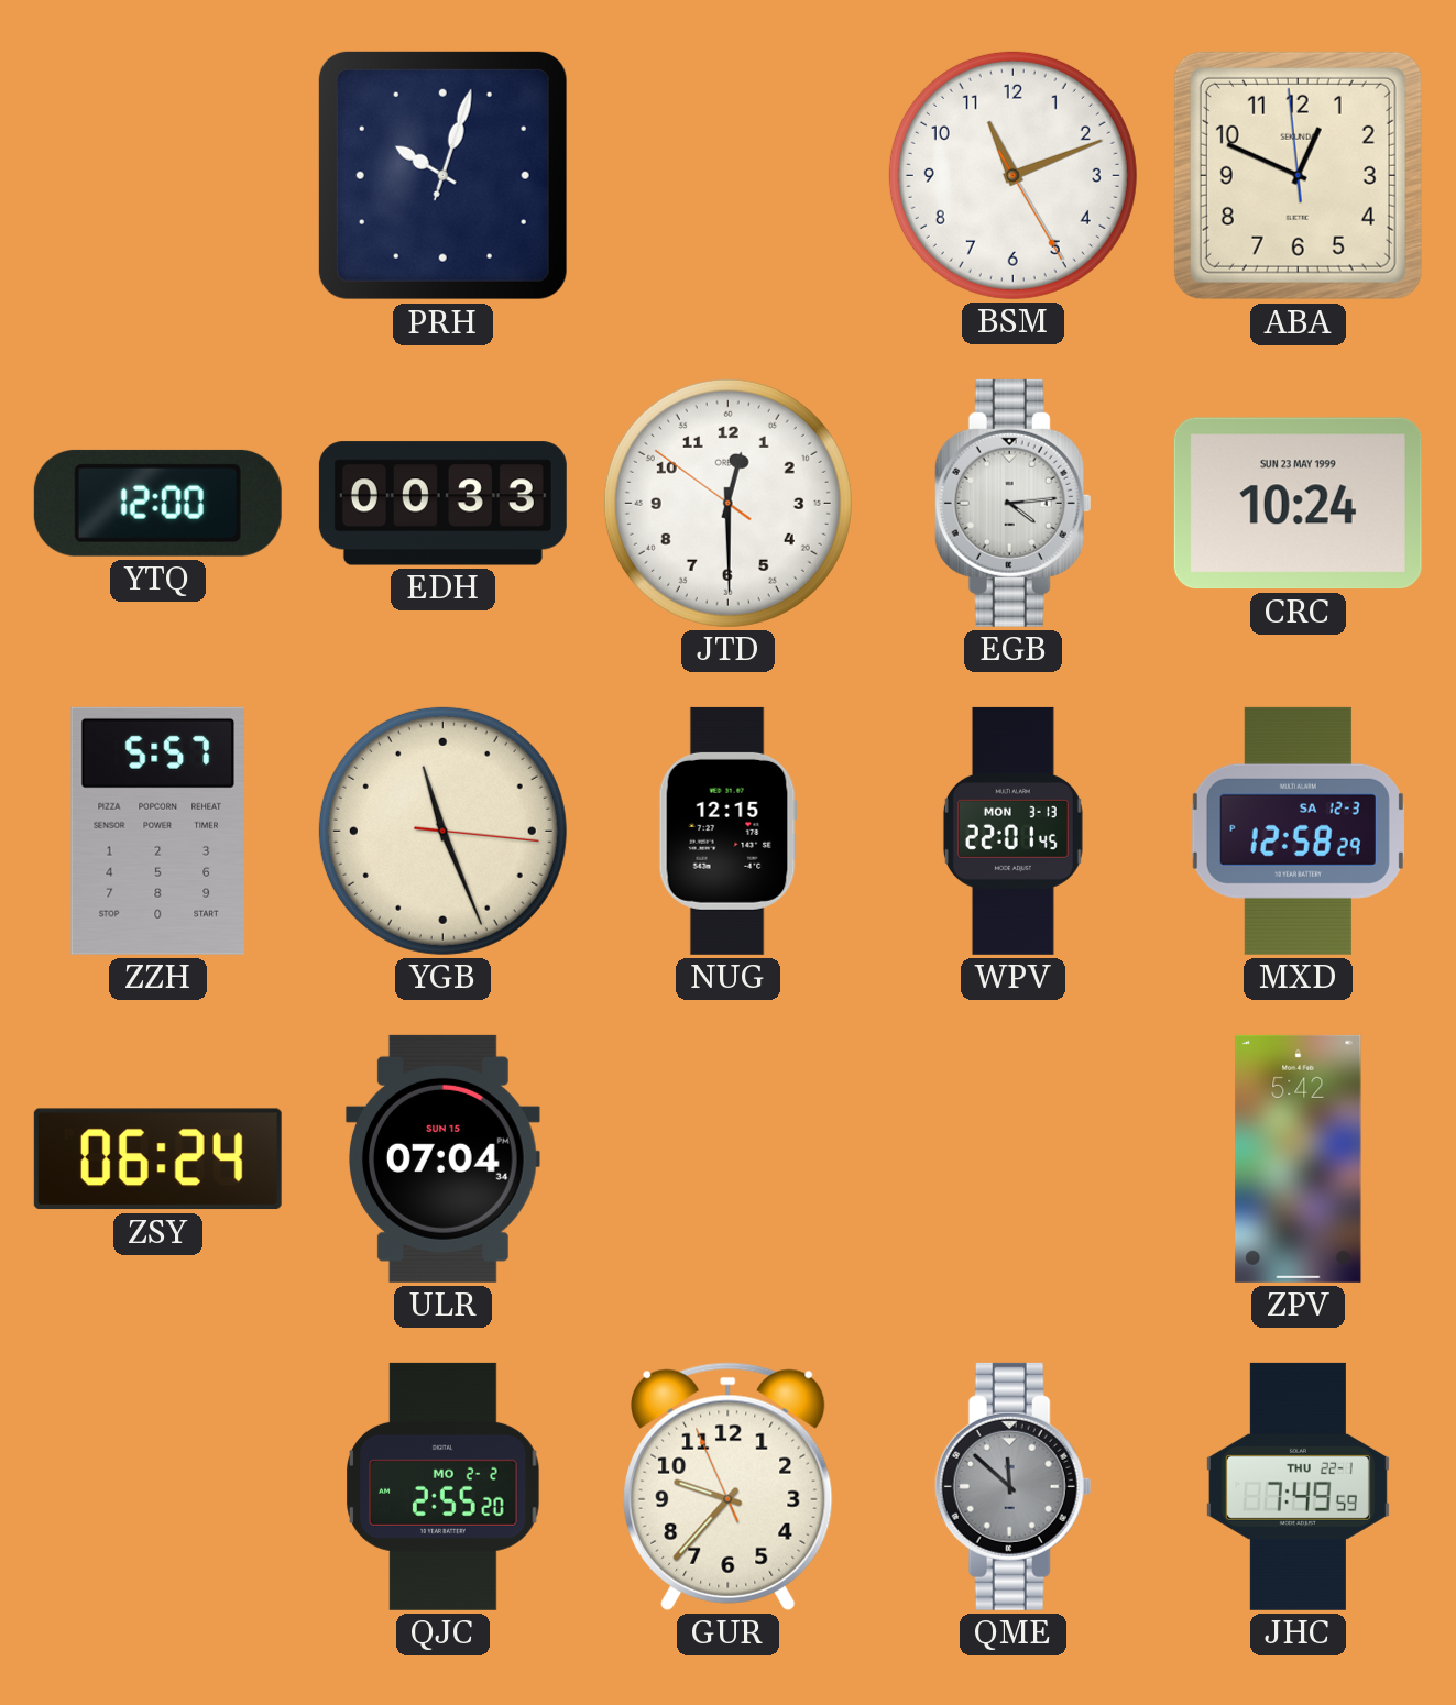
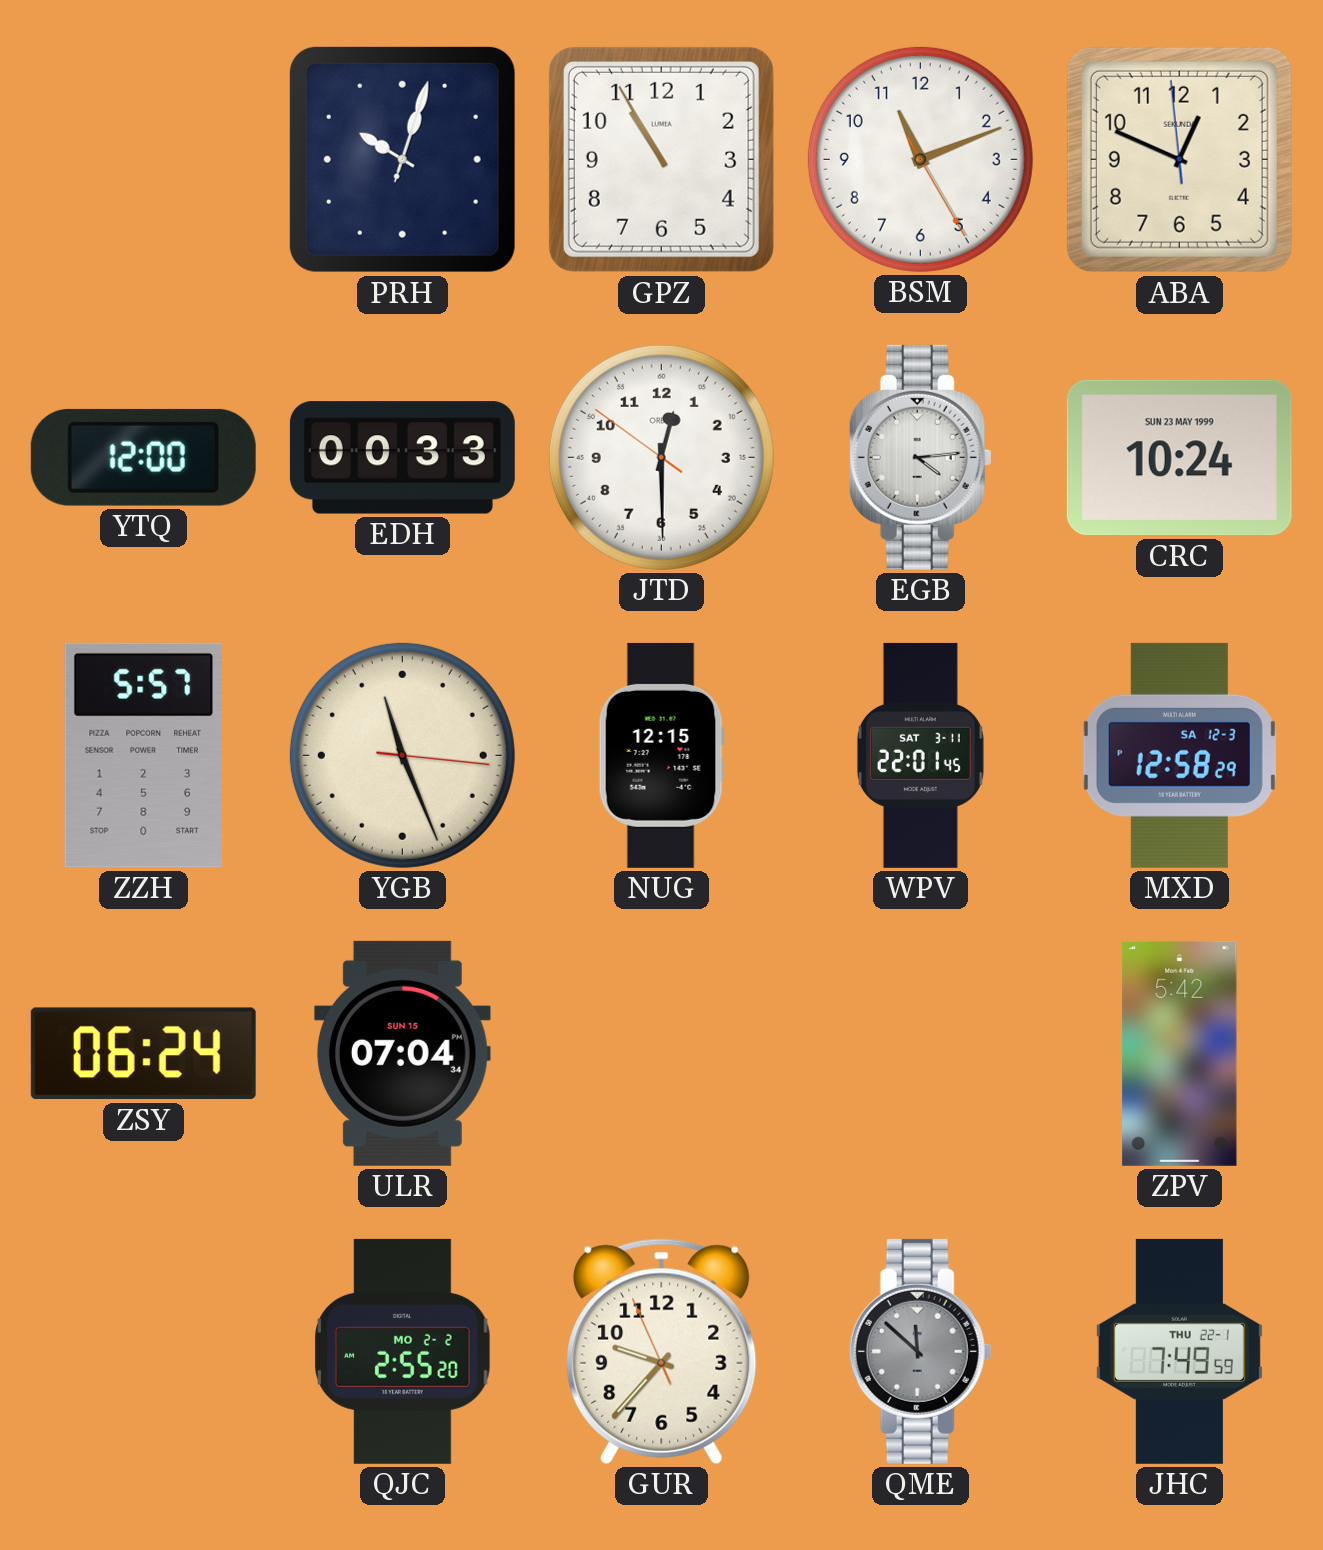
GPZ: none -> 10:55
WPV date: MON 3-13 -> SAT 3-11
